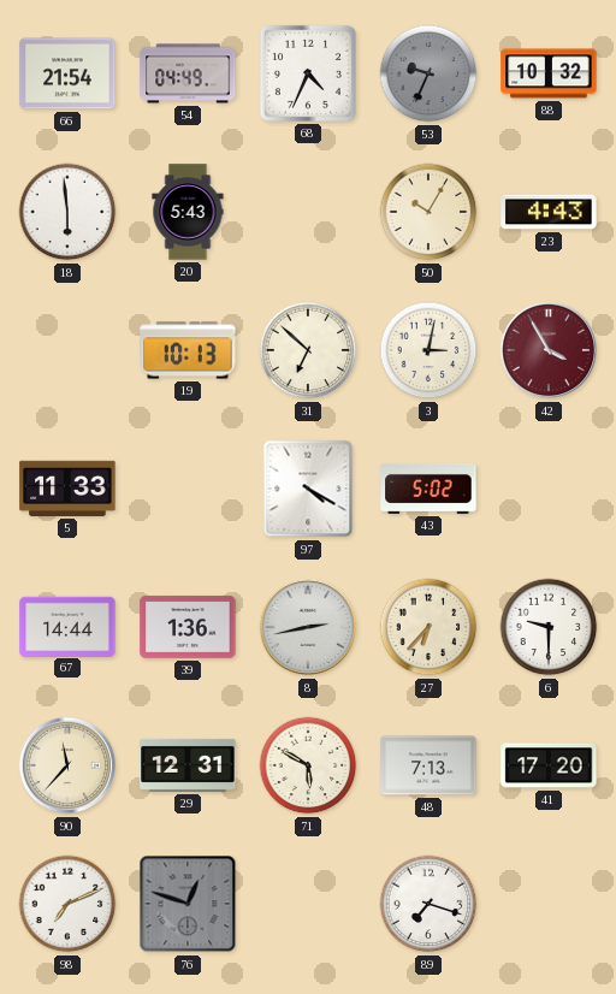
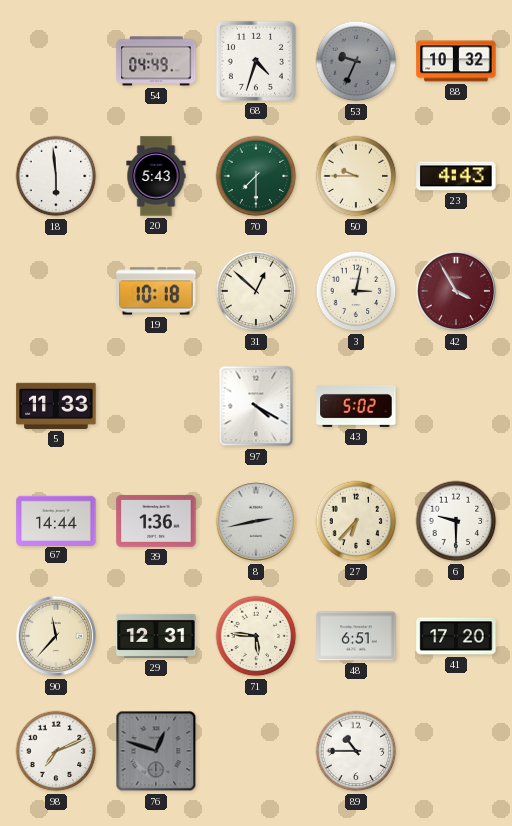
66: 21:54 -> none
68: 4:34 -> 4:33
70: none -> 7:30
50: 10:05 -> 9:45
19: 10:13 -> 10:18
31: 6:52 -> 12:52
71: 5:50 -> 5:46
48: 7:13 -> 6:51
89: 7:18 -> 10:45
